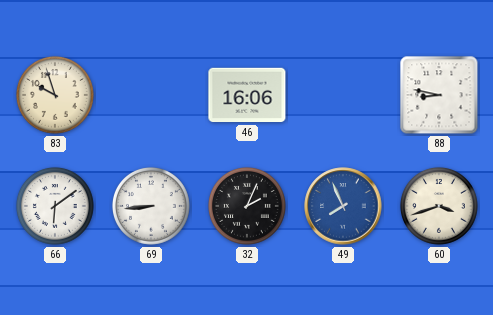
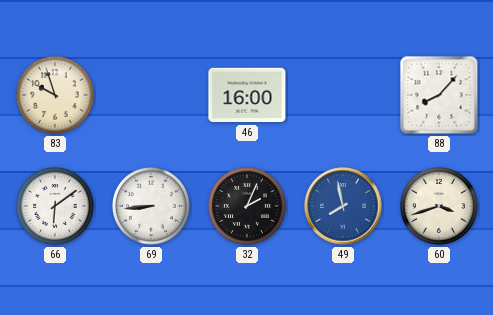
46: 16:06 -> 16:00
88: 8:47 -> 8:07
49: 7:56 -> 7:58
